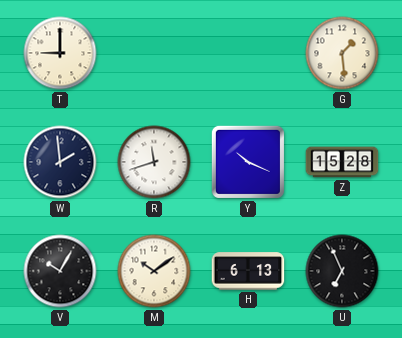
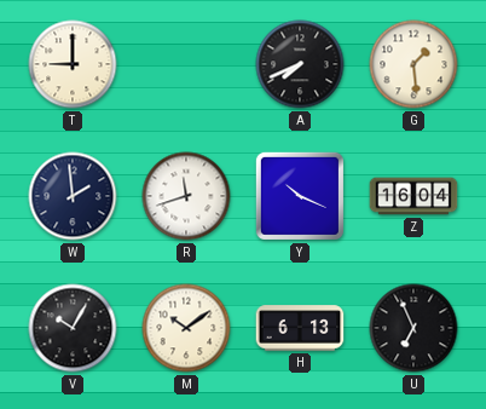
A: none -> 7:41
Z: 15:28 -> 16:04
